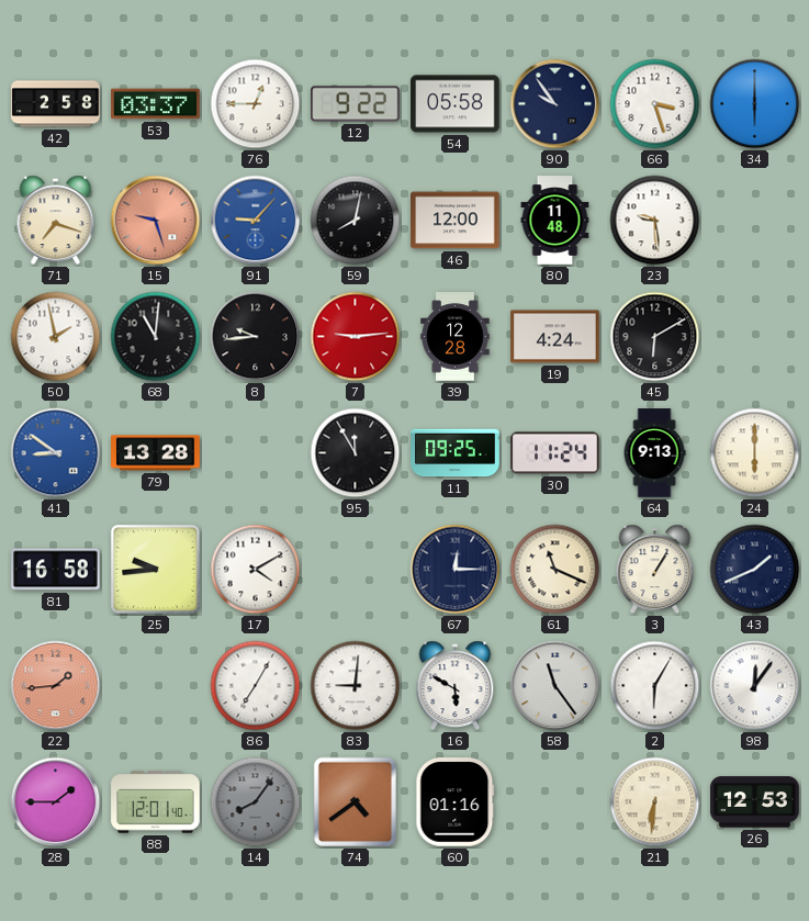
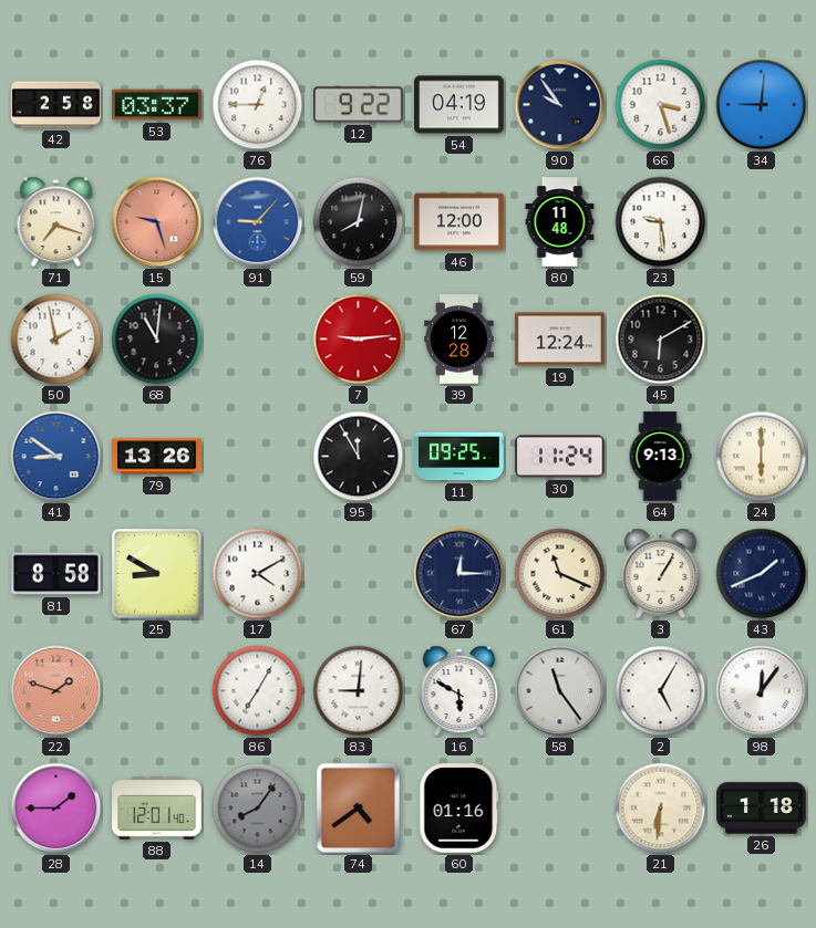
54: 05:58 -> 04:19
34: 6:00 -> 9:01
8: 9:44 -> none
19: 4:24 -> 12:24
79: 13:28 -> 13:26
81: 16:58 -> 8:58
25: 9:44 -> 8:50
22: 1:44 -> 1:48
2: 6:05 -> 5:05
26: 12:53 -> 1:18
